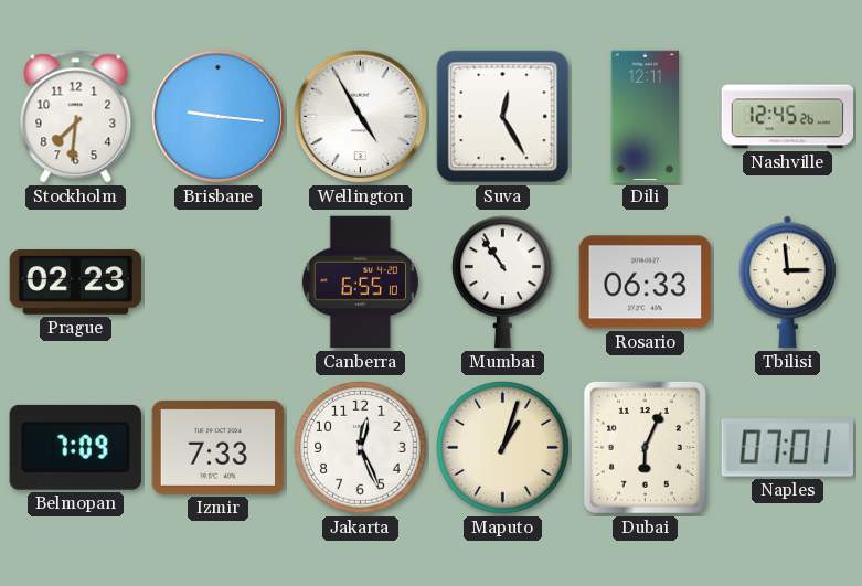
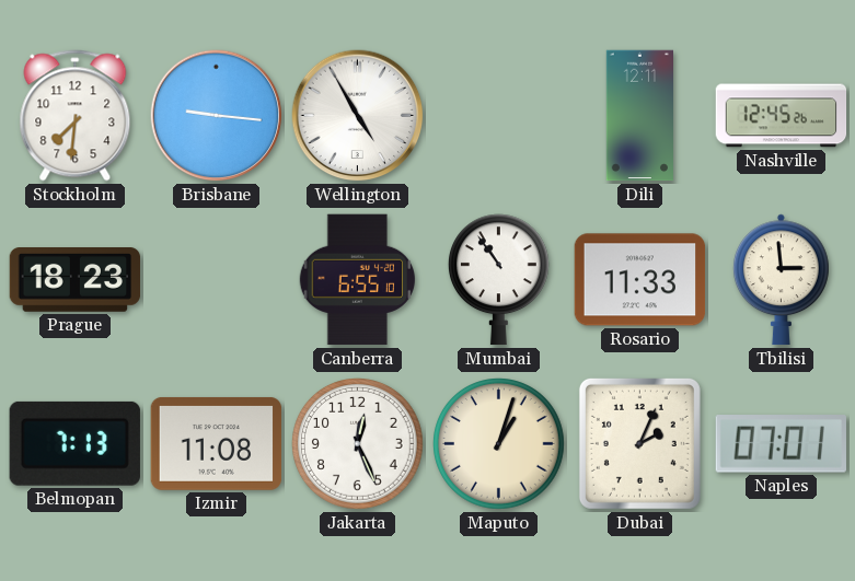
Suva: 12:25 -> none
Prague: 02:23 -> 18:23
Rosario: 06:33 -> 11:33
Belmopan: 7:09 -> 7:13
Izmir: 7:33 -> 11:08
Dubai: 6:04 -> 2:04
